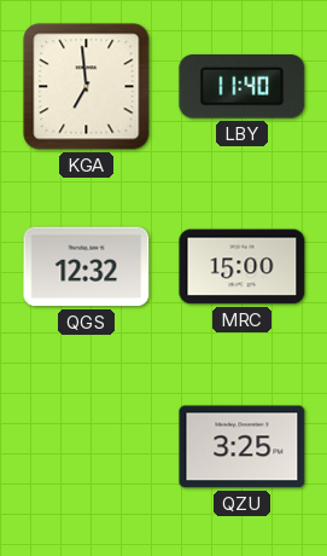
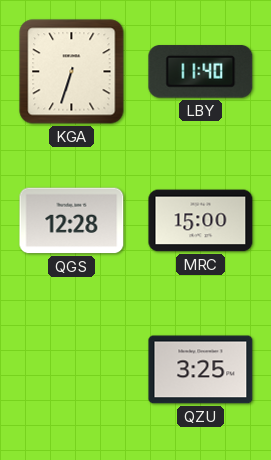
KGA: 6:59 -> 6:33
QGS: 12:32 -> 12:28
